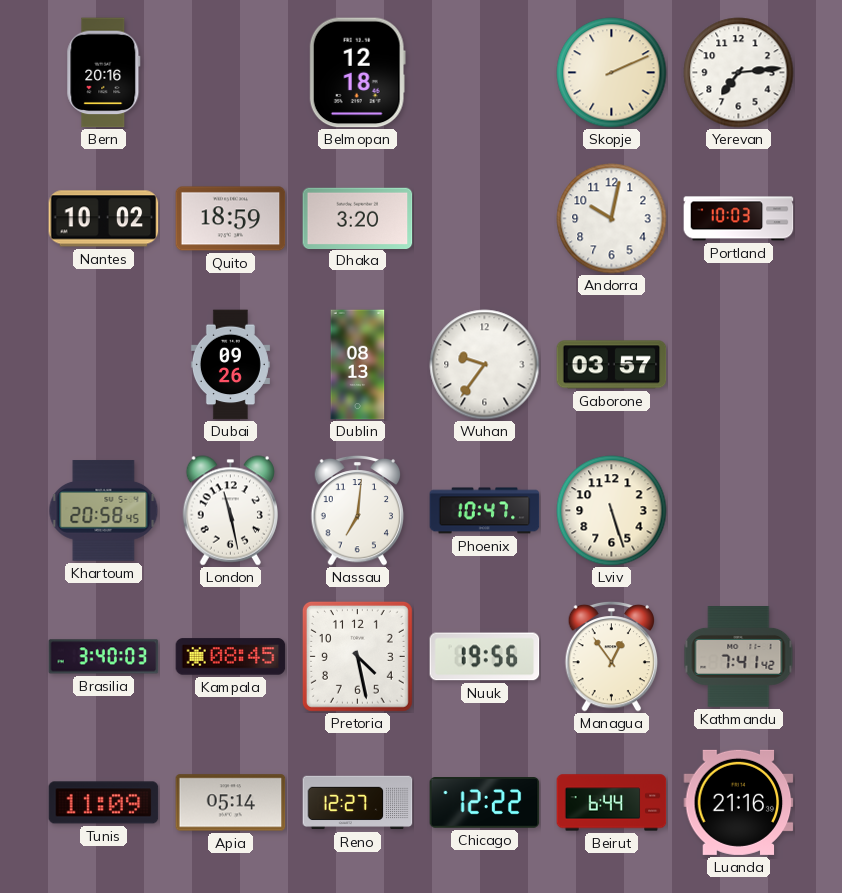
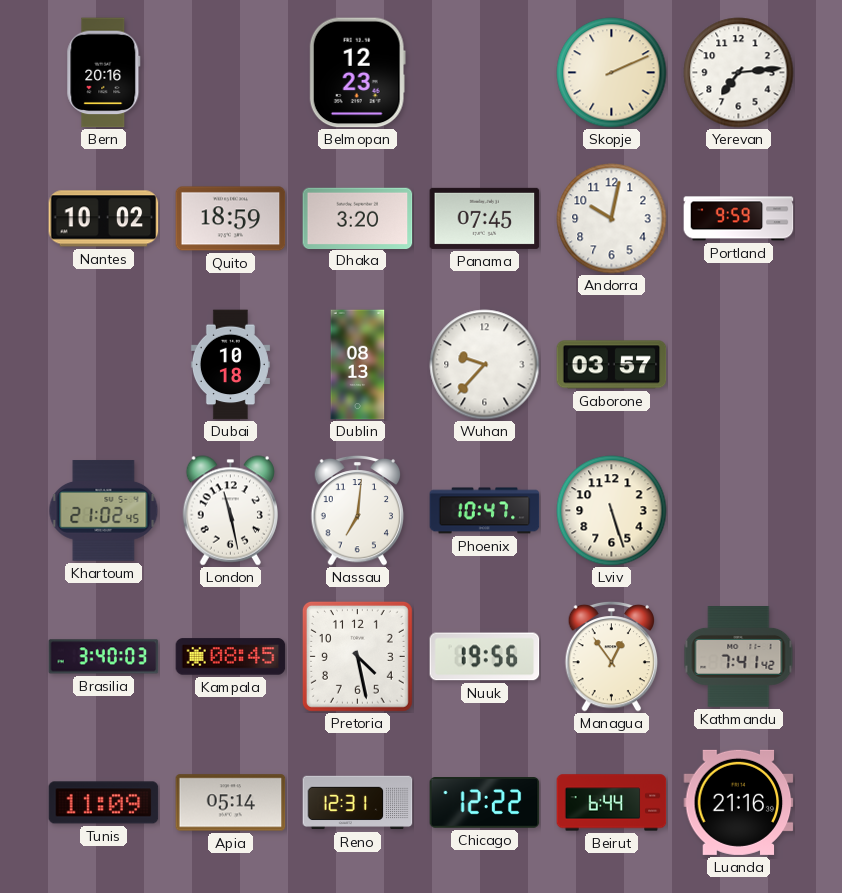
Belmopan: 12:18 -> 12:23
Panama: none -> 07:45
Portland: 10:03 -> 9:59
Dubai: 09:26 -> 10:18
Wuhan: 9:36 -> 9:37
Khartoum: 20:58 -> 21:02
Reno: 12:27 -> 12:31
